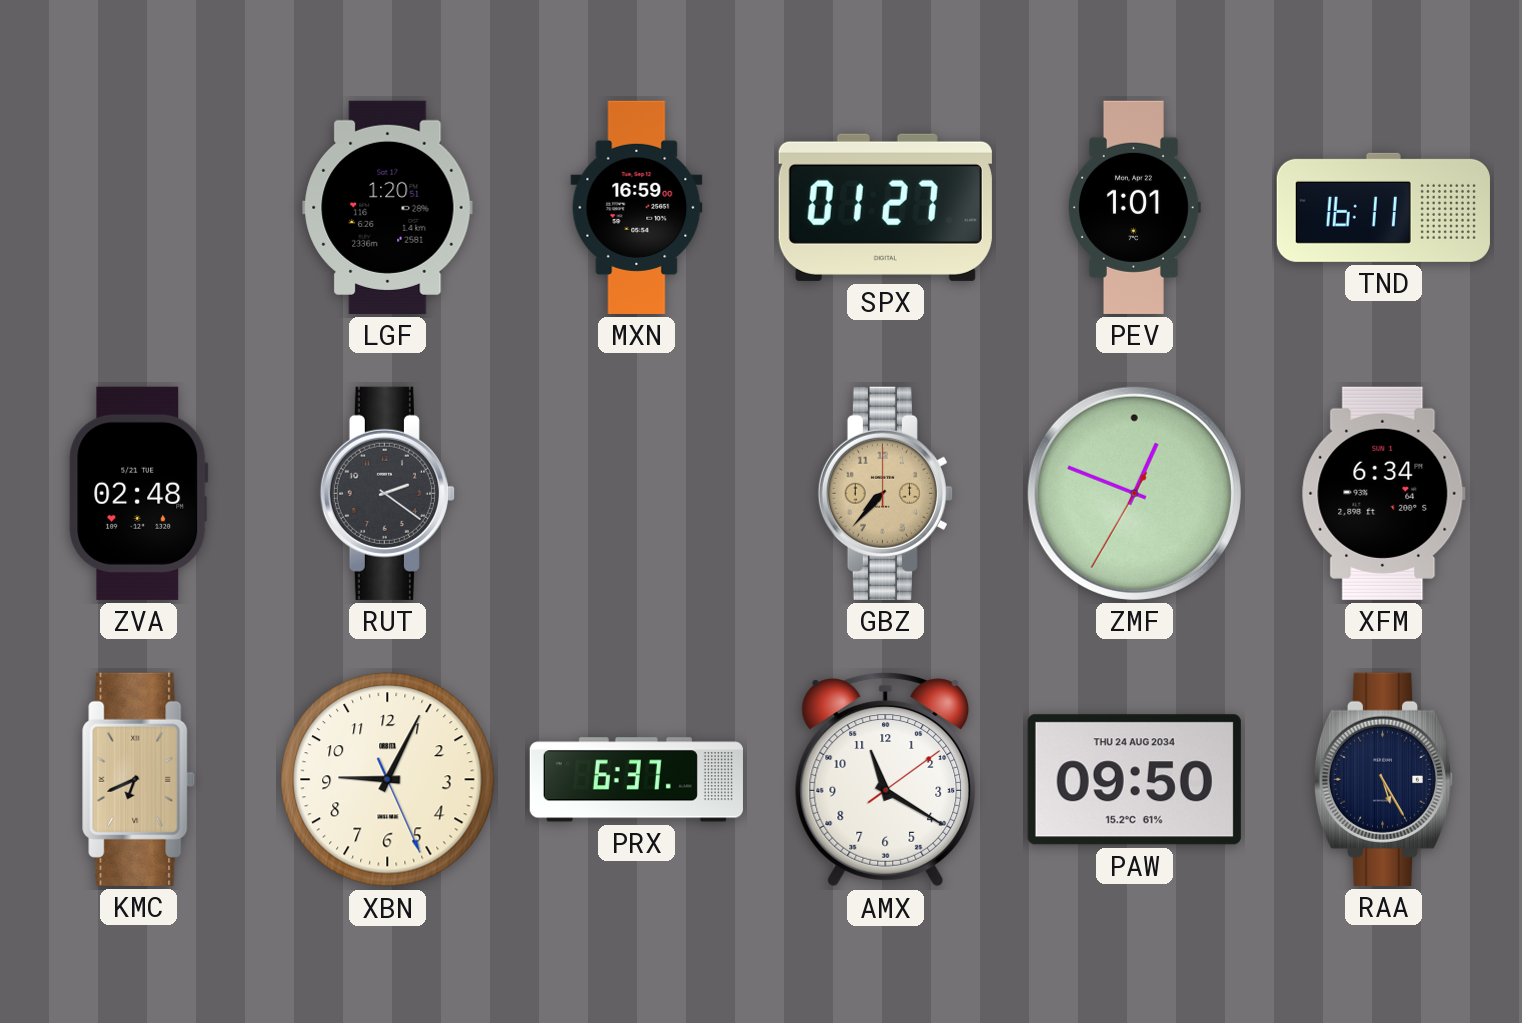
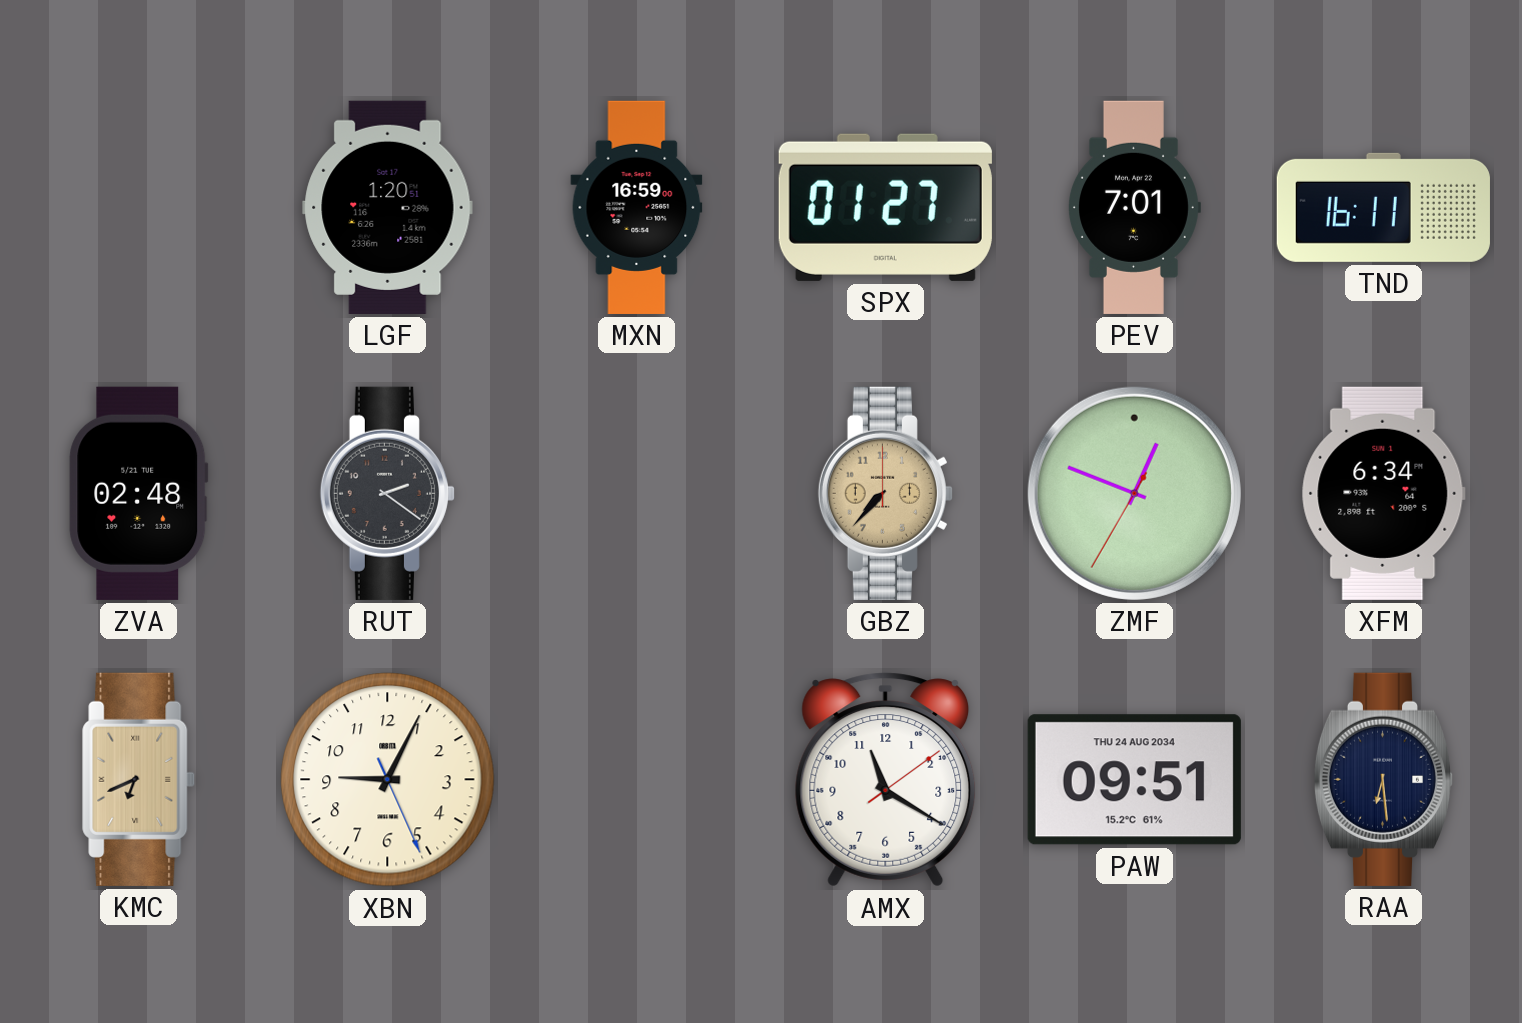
PEV: 1:01 -> 7:01
PRX: 6:37 -> none
PAW: 09:50 -> 09:51
RAA: 5:25 -> 6:29
